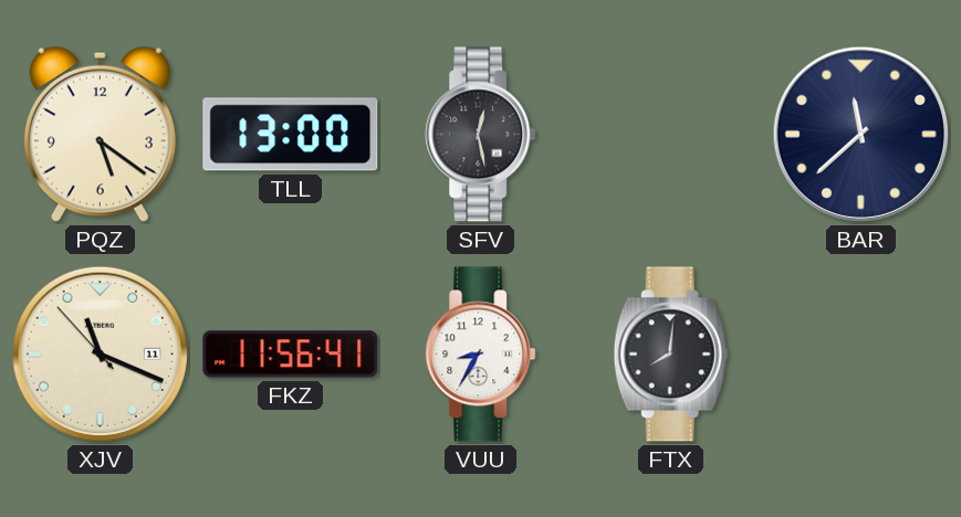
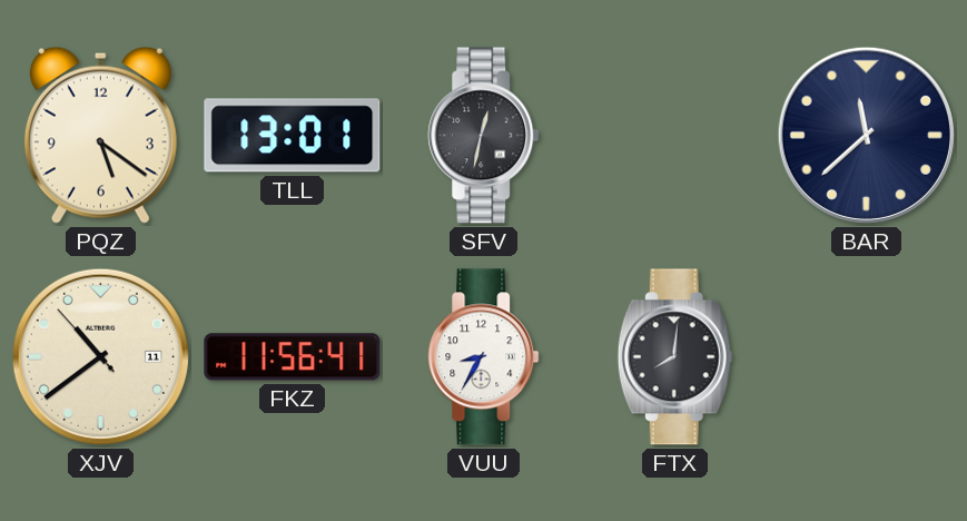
TLL: 13:00 -> 13:01
SFV: 12:28 -> 12:32
XJV: 11:18 -> 10:38
